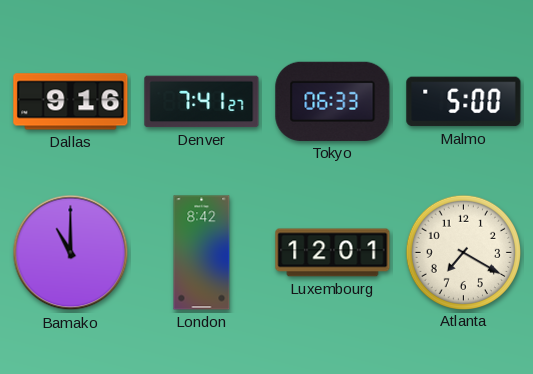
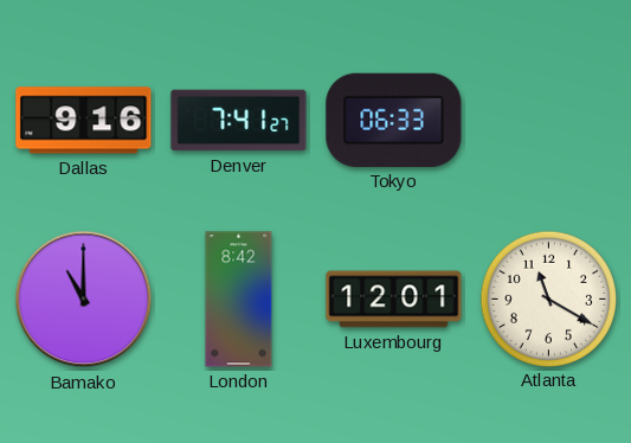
Malmo: 5:00 -> none
Atlanta: 7:20 -> 11:20
